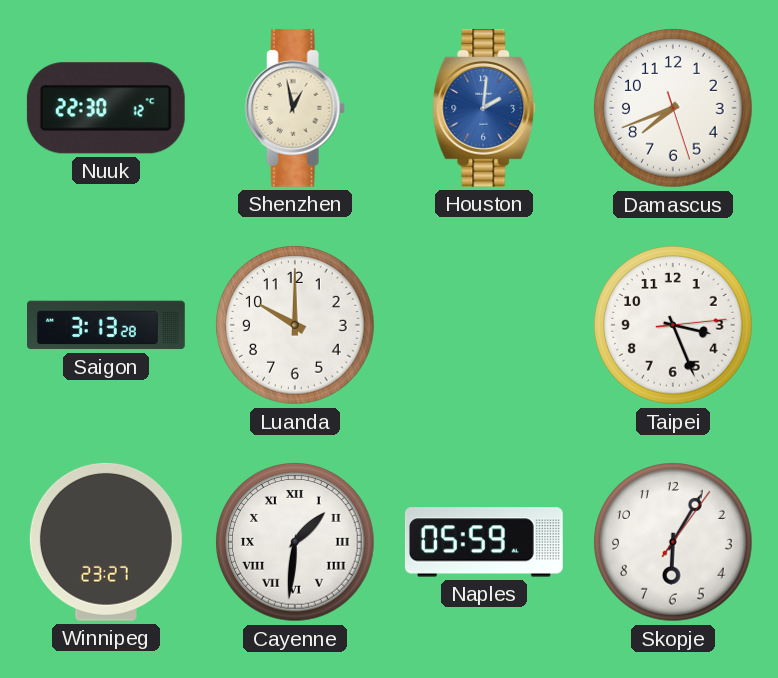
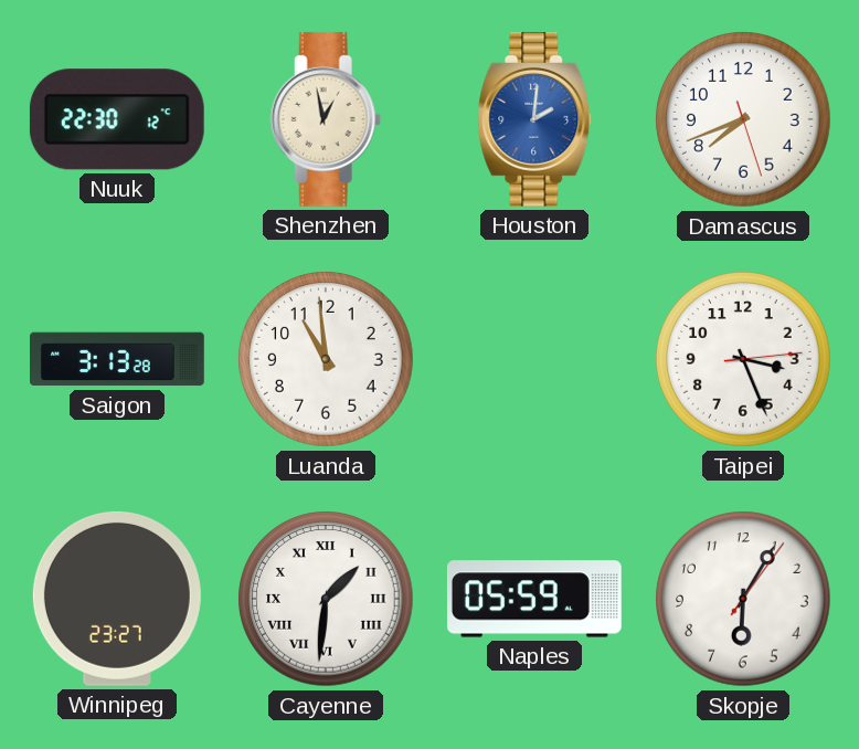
Luanda: 10:00 -> 10:59
